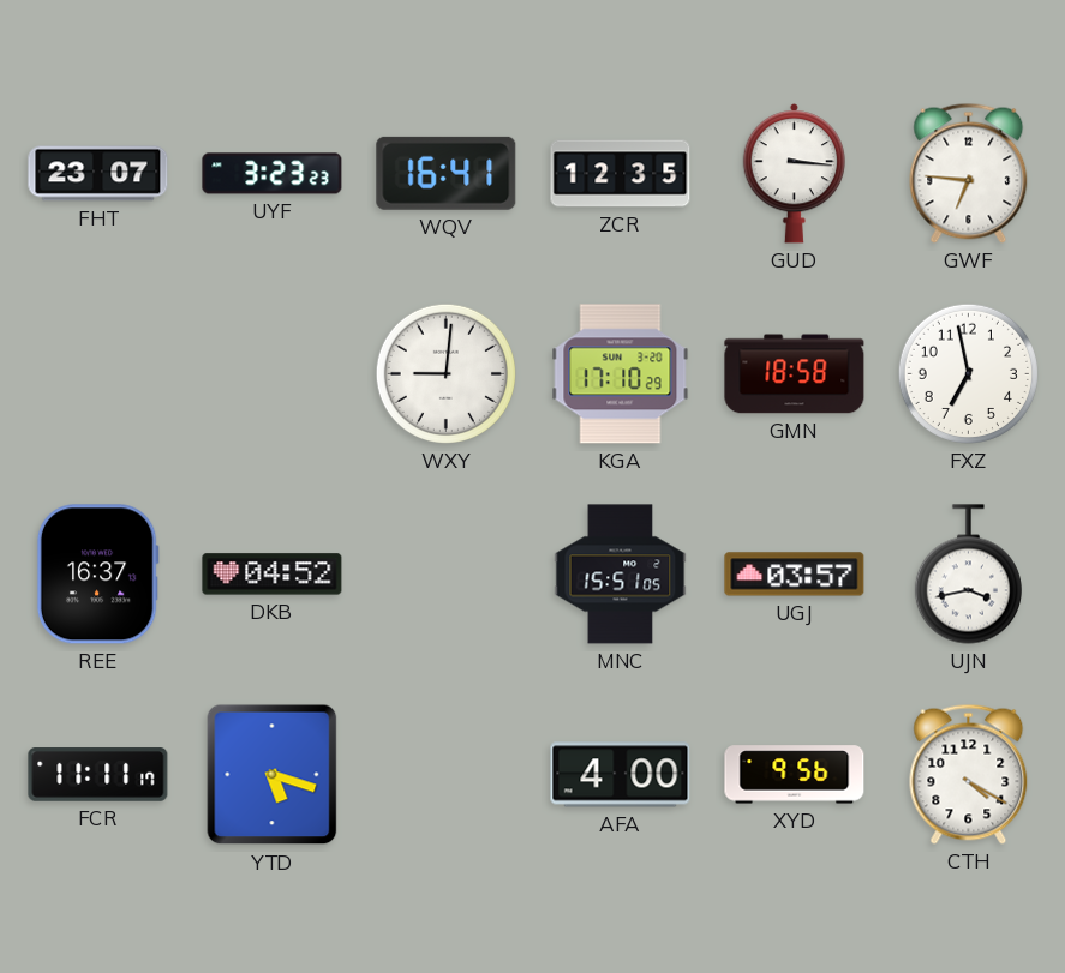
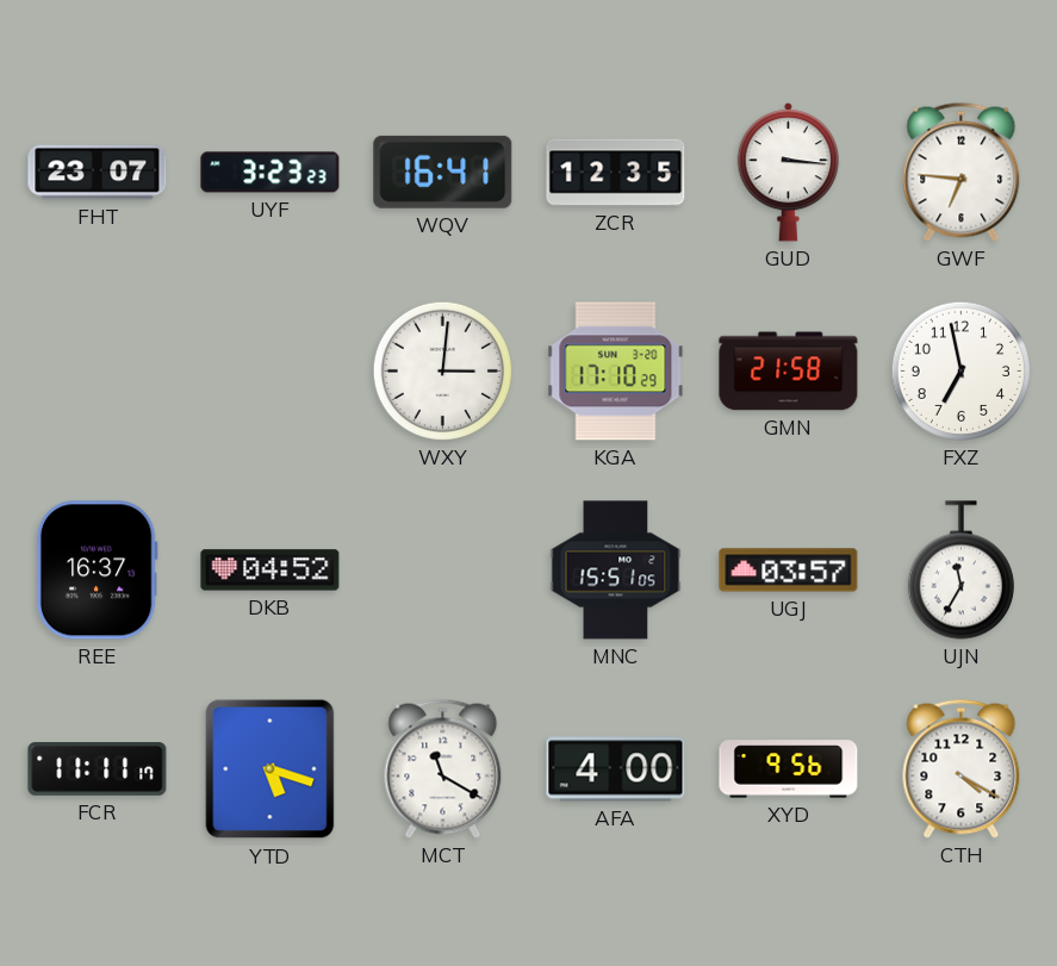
WXY: 9:01 -> 3:01
GMN: 18:58 -> 21:58
UJN: 3:43 -> 11:35
MCT: none -> 11:20
